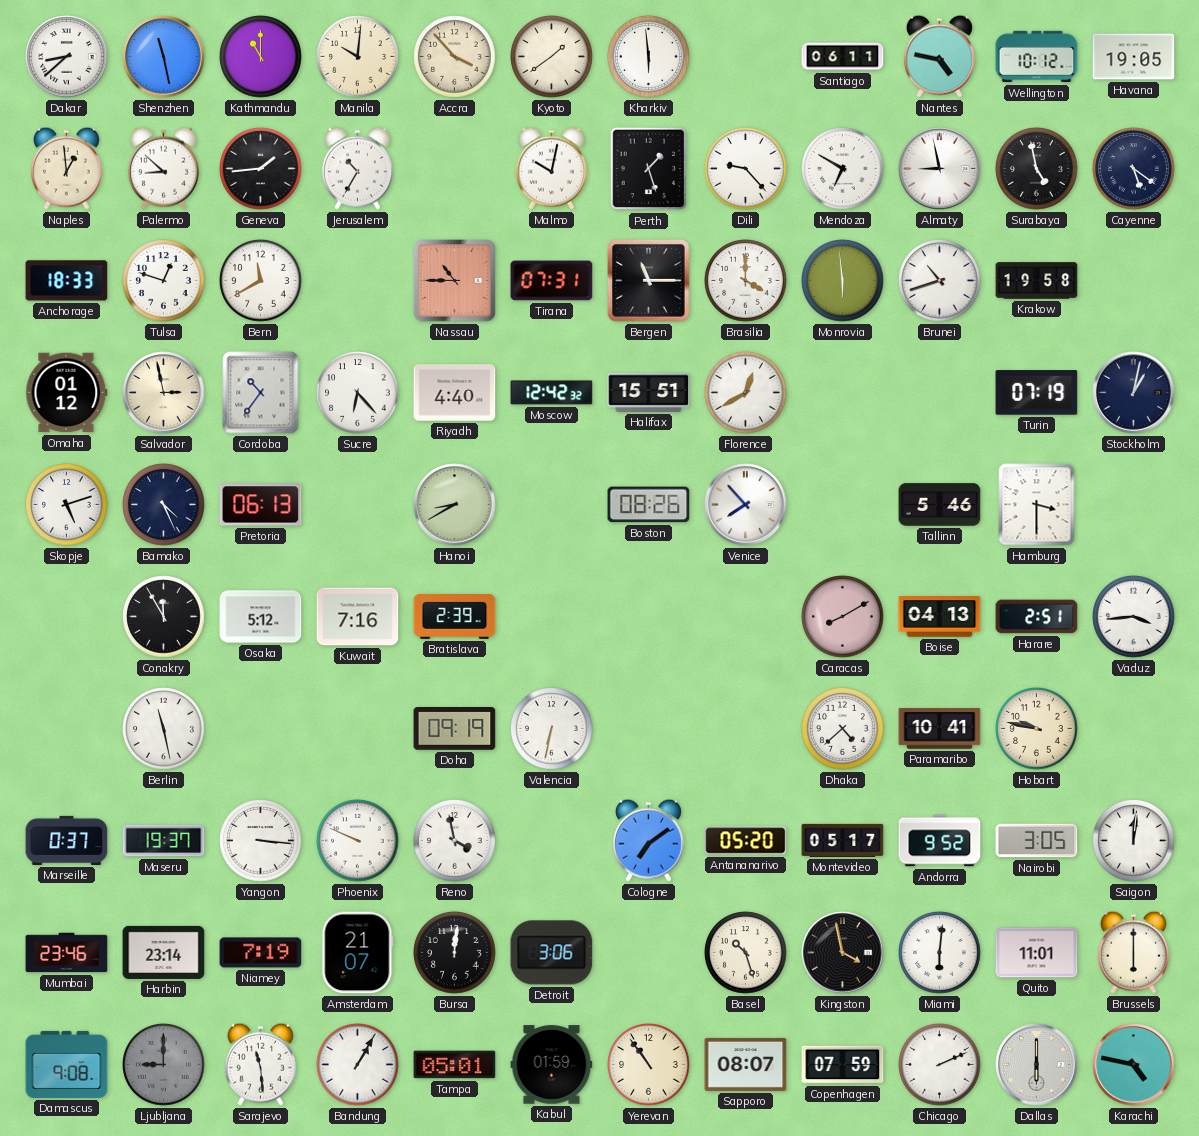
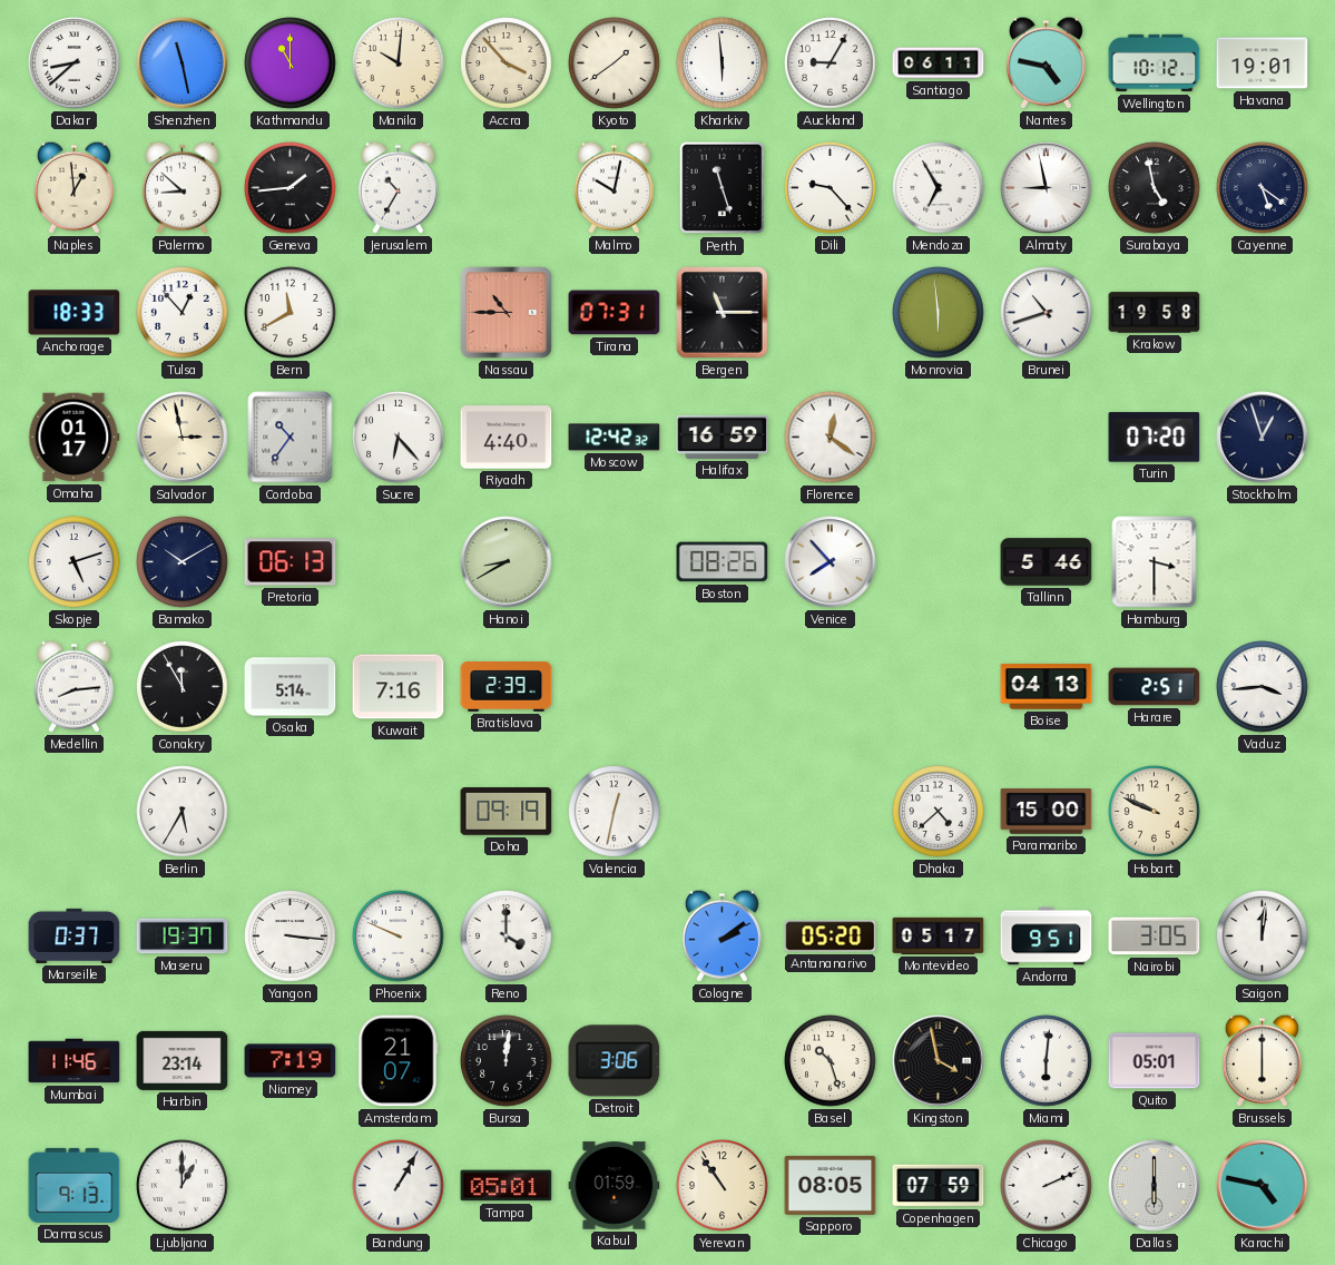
Auckland: none -> 9:05
Havana: 19:05 -> 19:01
Perth: 1:27 -> 11:27
Mendoza: 6:50 -> 6:55
Tulsa: 12:48 -> 12:53
Brasilia: 4:00 -> none
Omaha: 01:12 -> 01:17
Halifax: 15:51 -> 16:59
Florence: 12:40 -> 12:21
Turin: 07:19 -> 07:20
Stockholm: 1:02 -> 12:57
Bamako: 4:26 -> 10:10
Medellin: none -> 8:14
Osaka: 5:12 -> 5:14
Caracas: 8:10 -> none
Berlin: 11:28 -> 5:35
Valencia: 6:32 -> 12:32
Paramaribo: 10:41 -> 15:00
Hobart: 9:47 -> 9:49
Reno: 3:58 -> 4:00
Cologne: 7:09 -> 2:09
Andorra: 9:52 -> 9:51
Mumbai: 23:46 -> 11:46
Quito: 11:01 -> 05:01
Damascus: 9:08 -> 9:13
Ljubljana: 9:00 -> 1:00
Ljubljana dial: grey -> white
Sarajevo: 11:29 -> none
Sapporo: 08:07 -> 08:05
